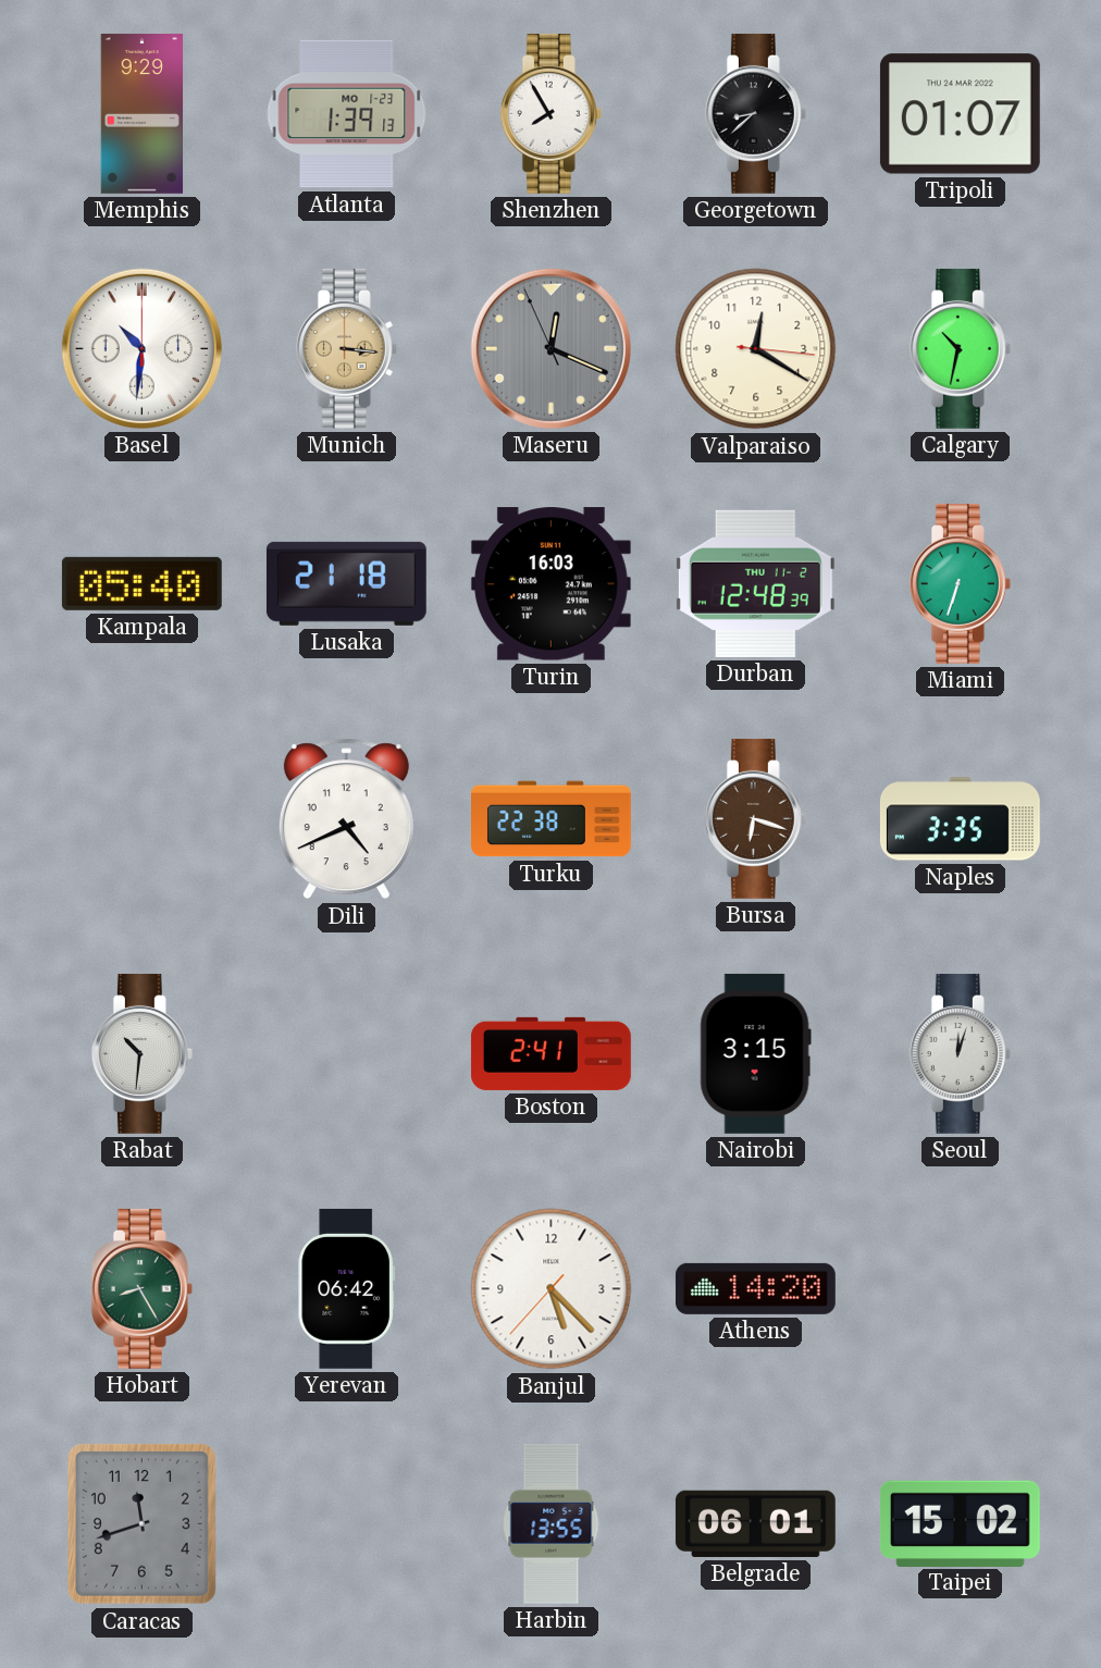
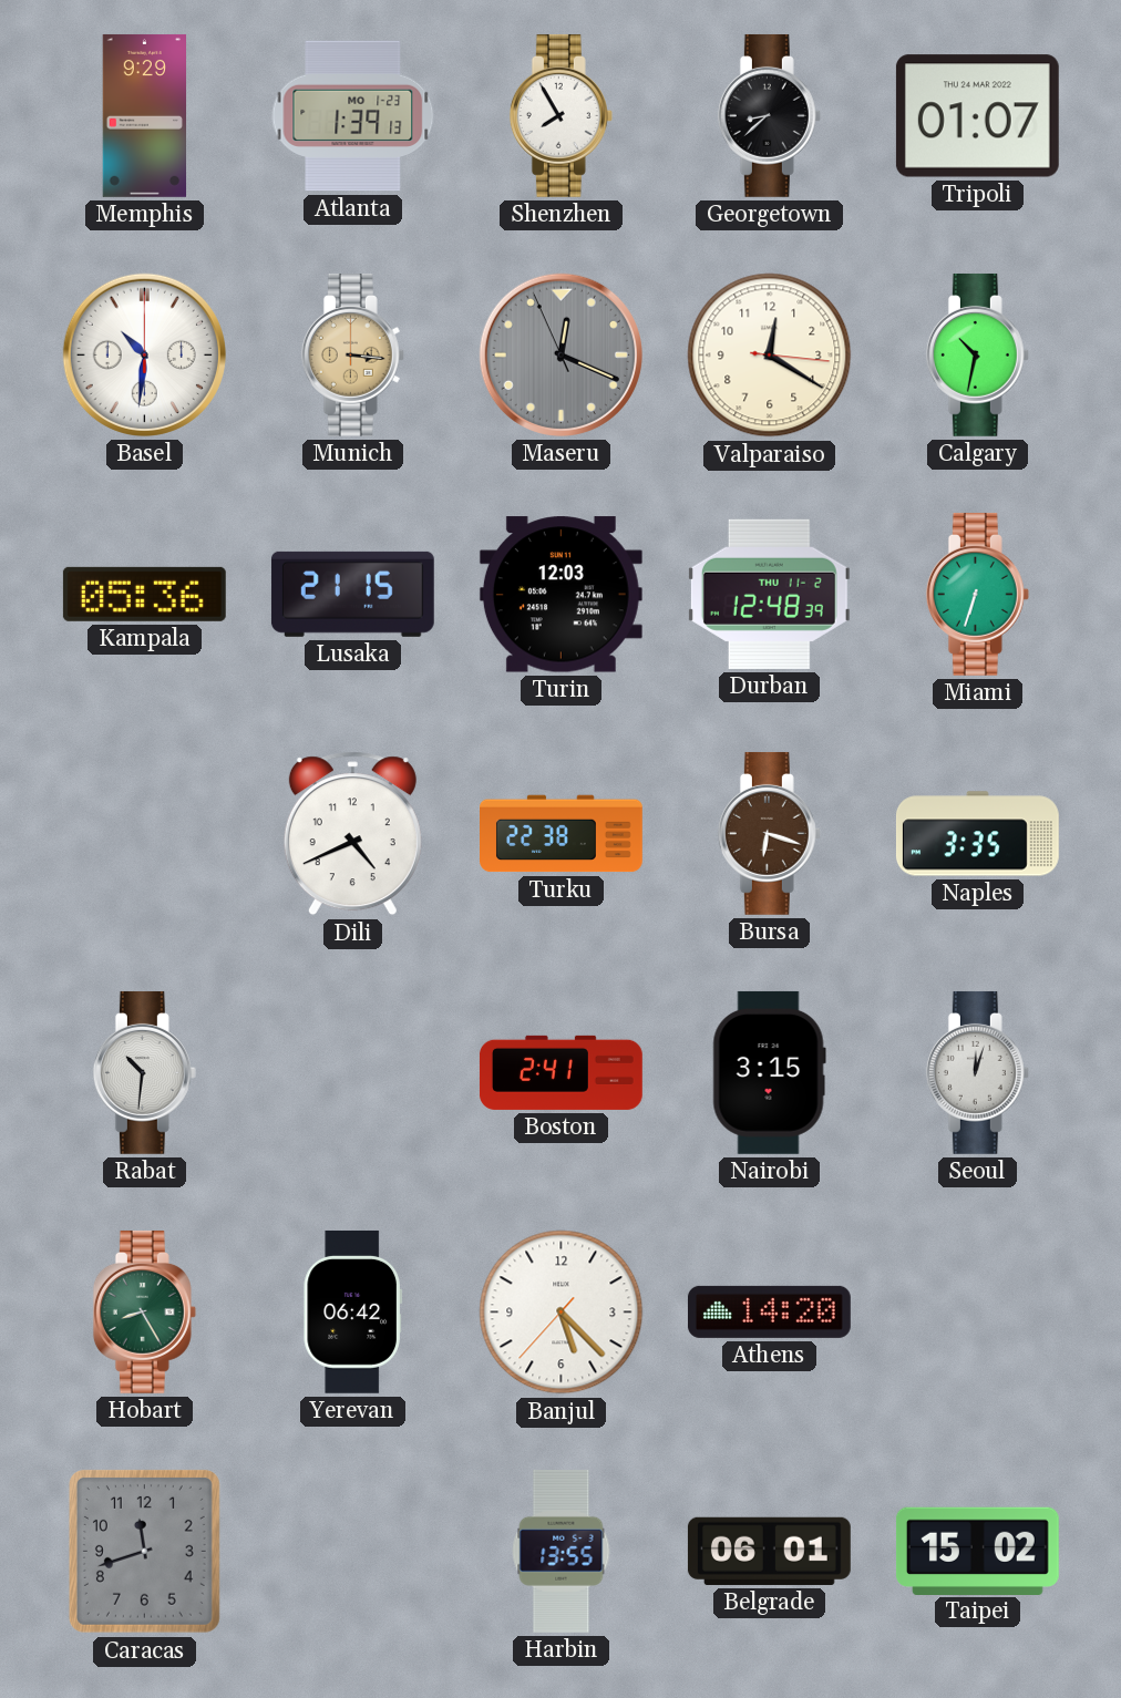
Kampala: 05:40 -> 05:36
Lusaka: 21:18 -> 21:15
Turin: 16:03 -> 12:03
